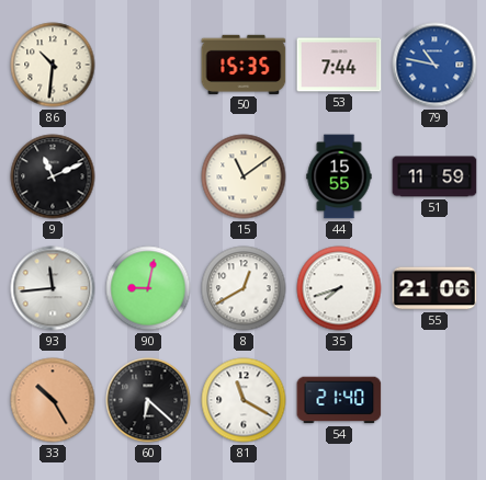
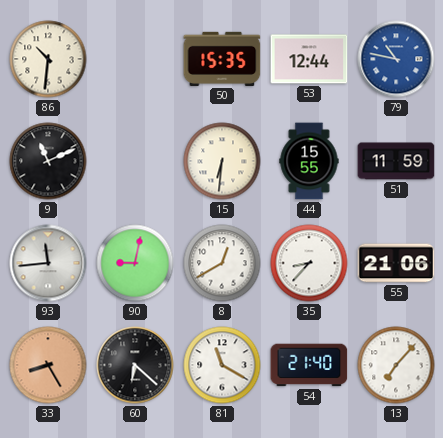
53: 7:44 -> 12:44
15: 11:09 -> 6:31
35: 7:42 -> 8:37
33: 10:25 -> 8:25
13: none -> 7:07
